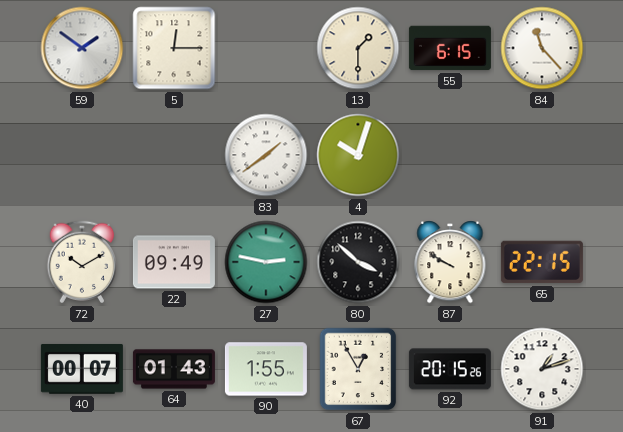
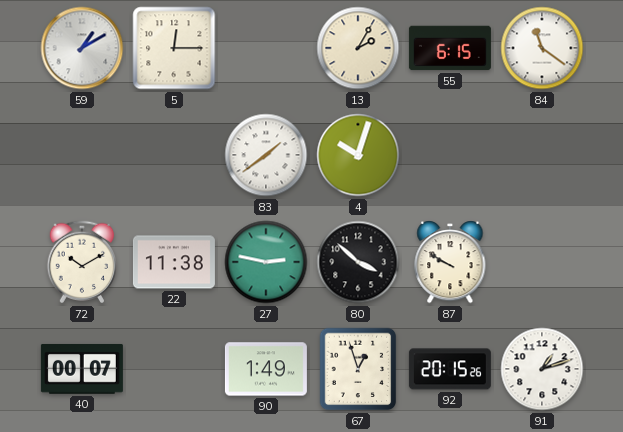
59: 1:51 -> 1:10
13: 1:30 -> 2:05
84: 11:23 -> 11:21
22: 09:49 -> 11:38
65: 22:15 -> none
64: 01:43 -> none
90: 1:55 -> 1:49
67: 12:55 -> 12:57
